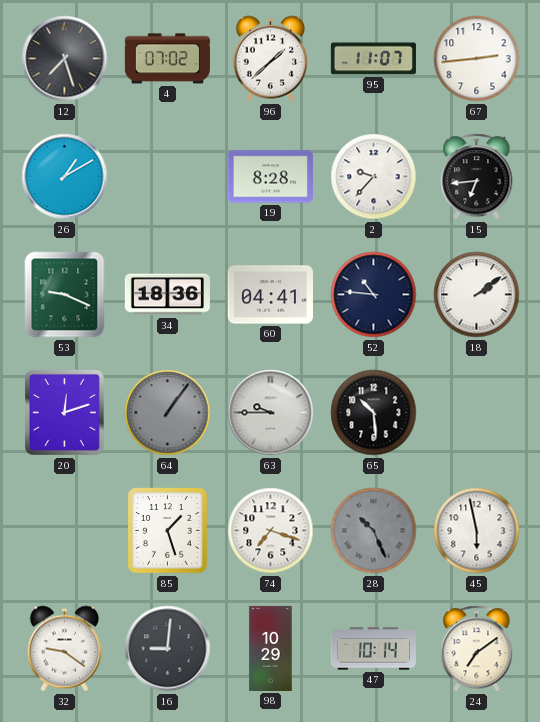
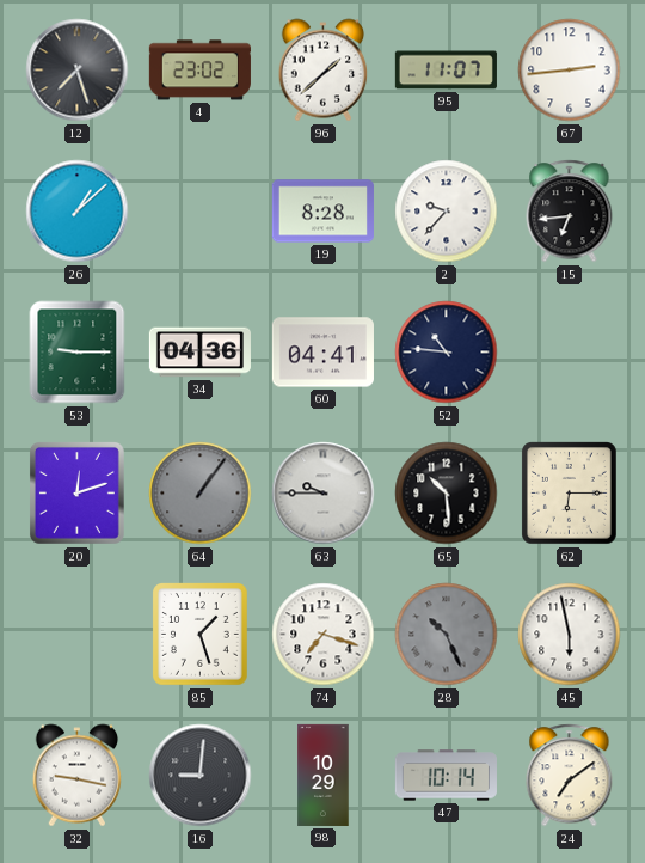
4: 07:02 -> 23:02
26: 1:10 -> 1:08
53: 9:19 -> 9:15
34: 18:36 -> 04:36
18: 2:09 -> none
62: none -> 6:15
32: 9:21 -> 9:17
